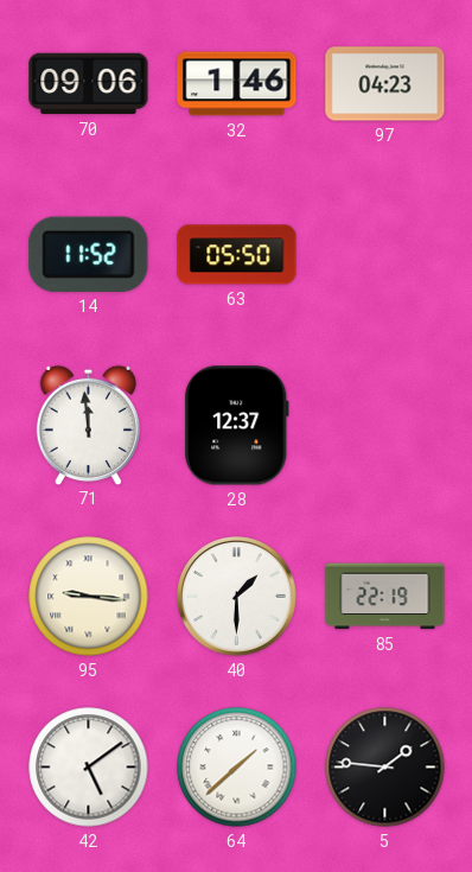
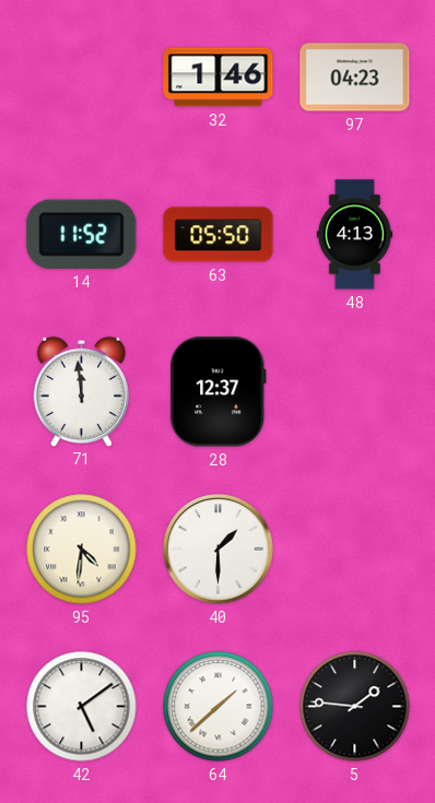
70: 09:06 -> none
48: none -> 4:13
95: 9:16 -> 4:31
85: 22:19 -> none
